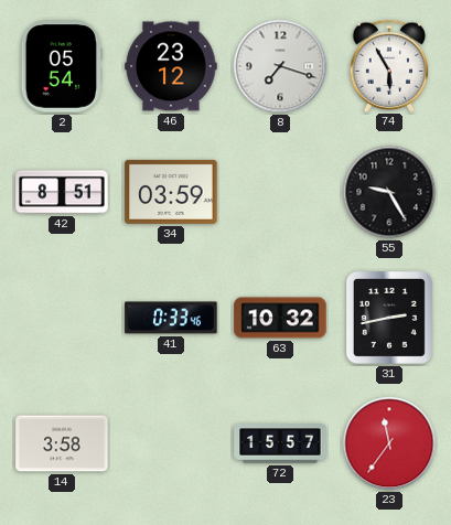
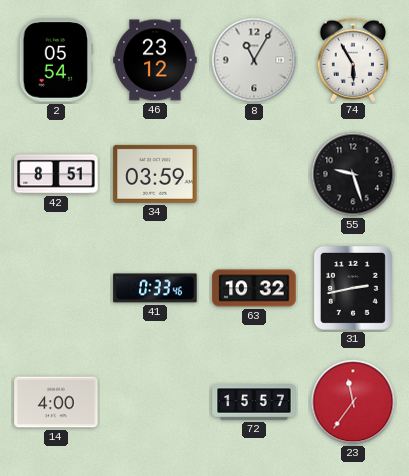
8: 7:18 -> 11:05
55: 9:25 -> 9:27
14: 3:58 -> 4:00
